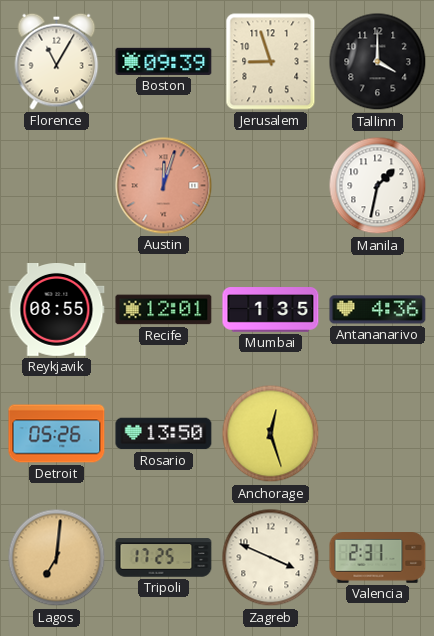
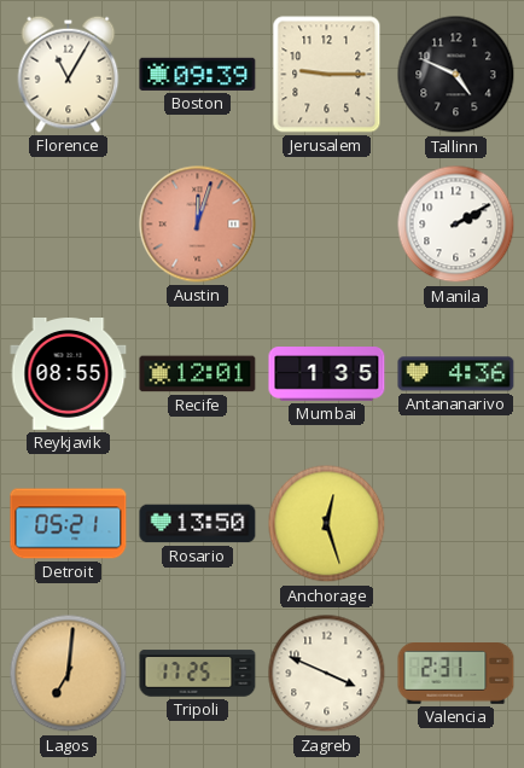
Jerusalem: 8:57 -> 9:15
Tallinn: 4:00 -> 4:49
Manila: 1:32 -> 2:10
Detroit: 05:26 -> 05:21
